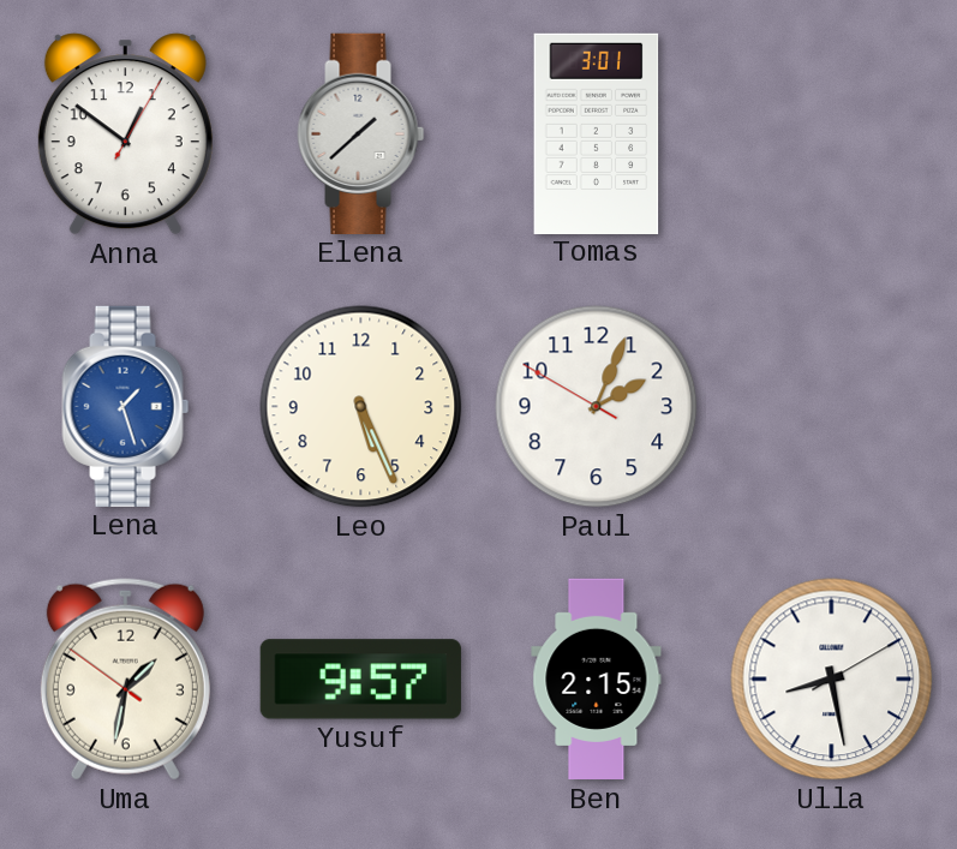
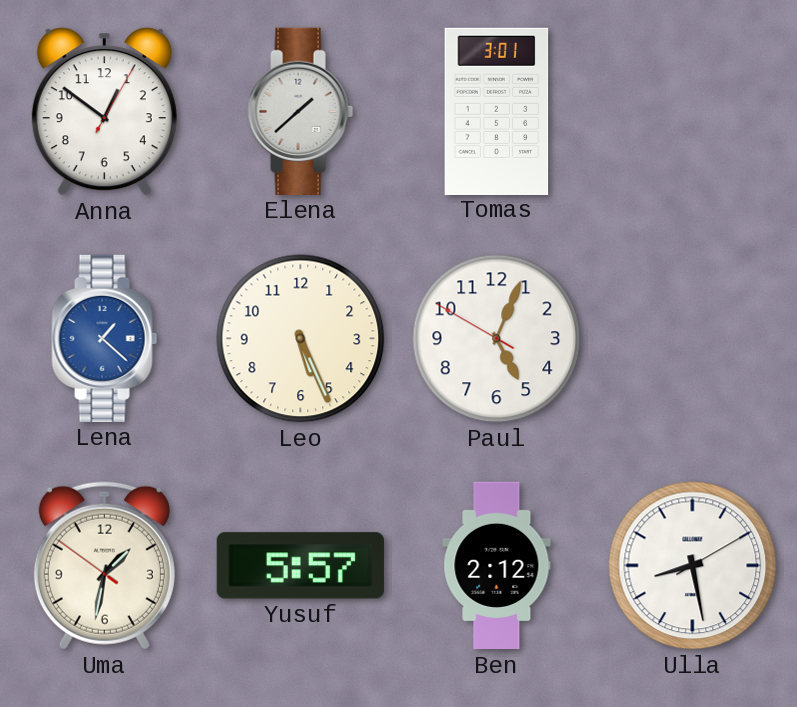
Lena: 1:27 -> 1:22
Paul: 2:03 -> 5:03
Yusuf: 9:57 -> 5:57
Ben: 2:15 -> 2:12
